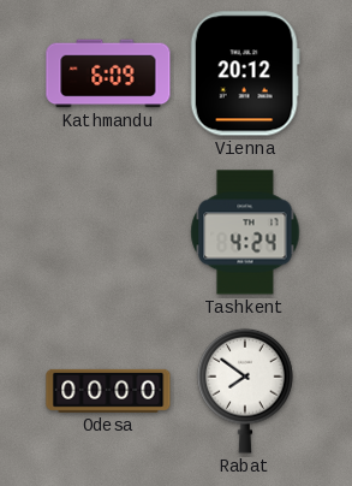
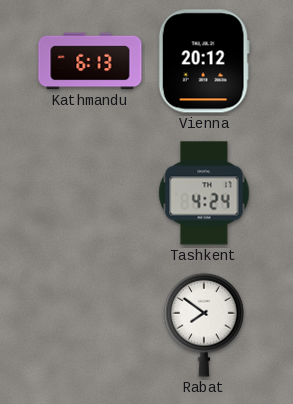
Kathmandu: 6:09 -> 6:13
Odesa: 00:00 -> none
